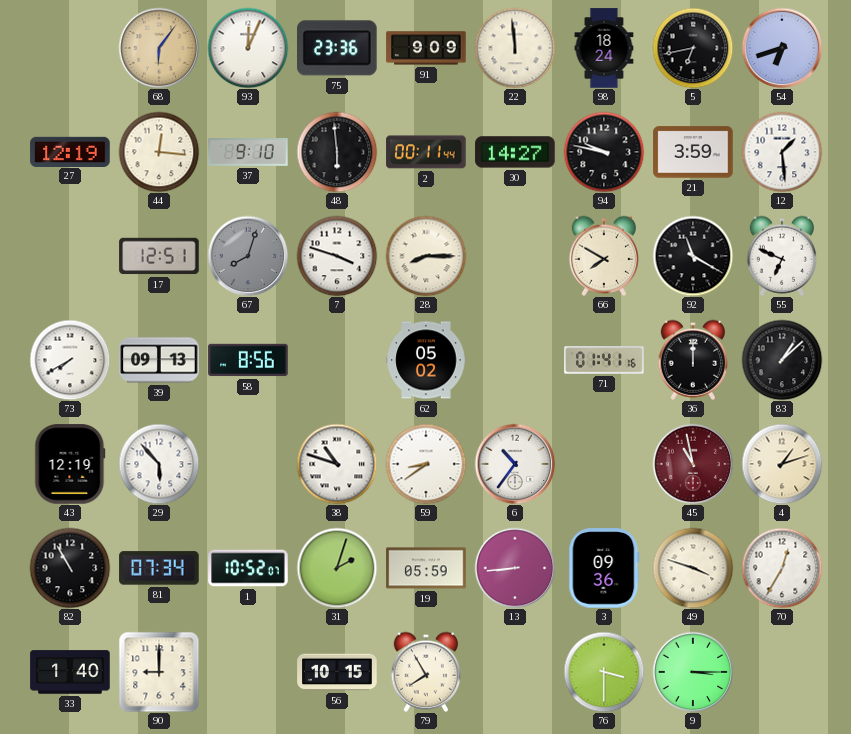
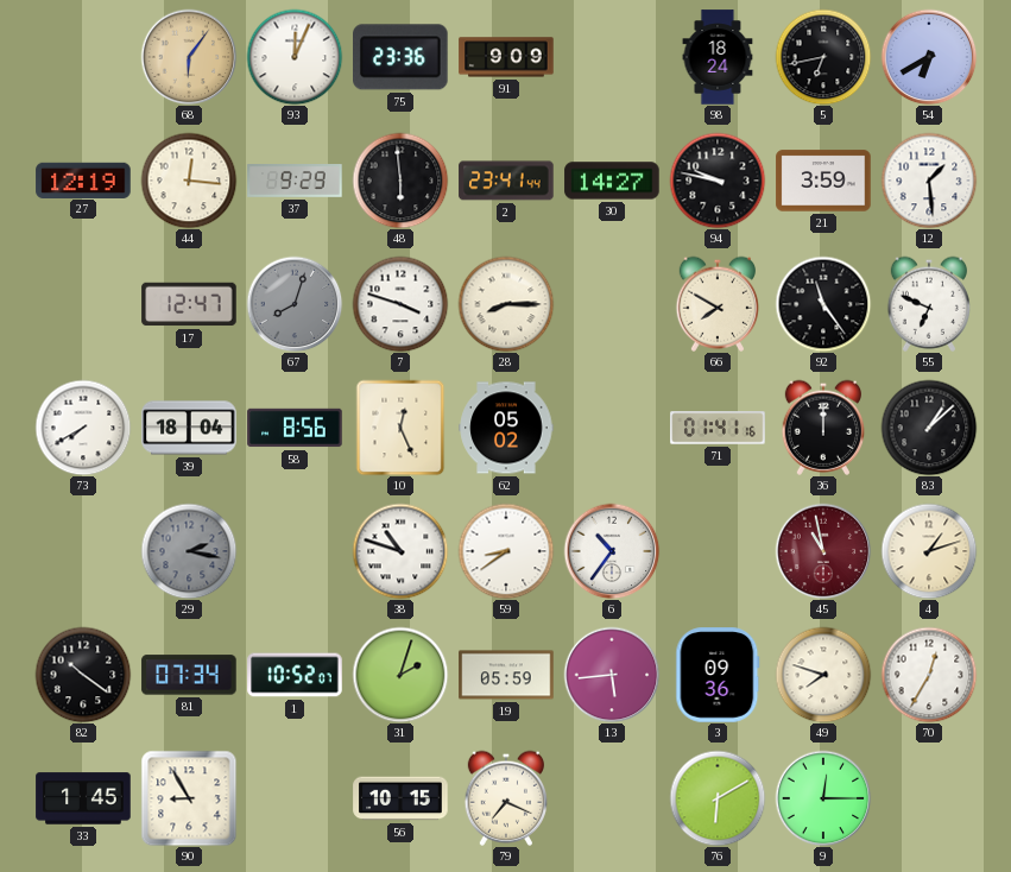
22: 11:59 -> none
54: 6:42 -> 6:40
37: 9:10 -> 9:29
2: 00:11 -> 23:41
17: 12:51 -> 12:47
92: 11:20 -> 11:24
39: 09:13 -> 18:04
10: none -> 12:26
43: 12:19 -> none
29: 5:53 -> 2:17
29 dial: white -> grey
82: 10:55 -> 10:21
13: 8:44 -> 5:44
49: 3:48 -> 7:48
33: 1:40 -> 1:45
90: 9:00 -> 8:55
79: 7:55 -> 7:19
76: 3:30 -> 6:10
9: 3:15 -> 12:15
